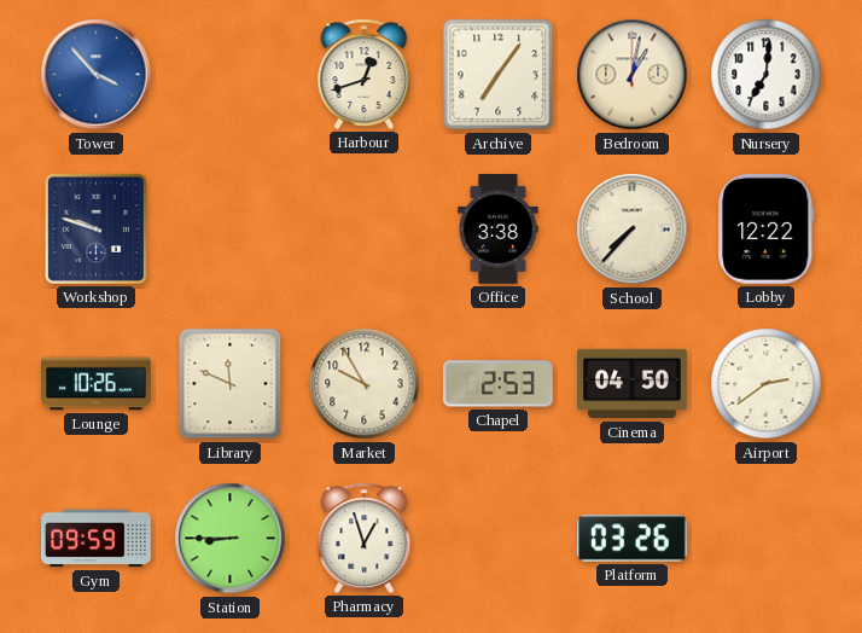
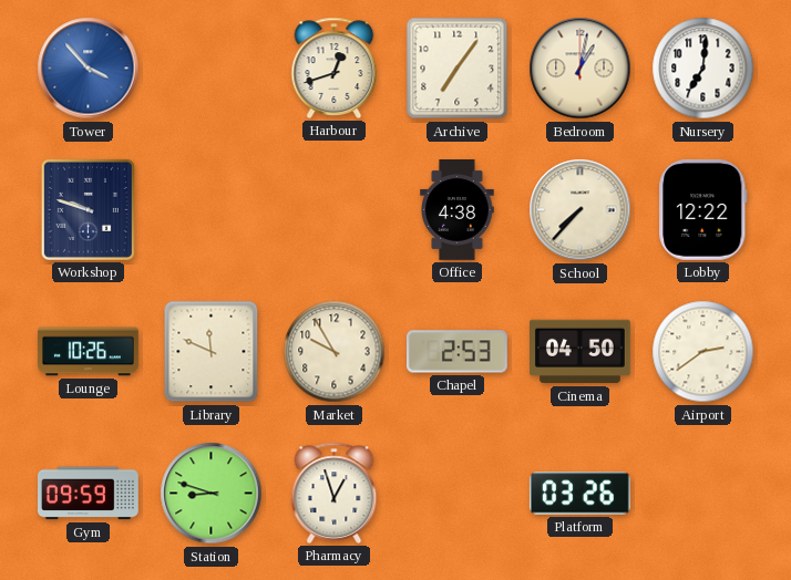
Office: 3:38 -> 4:38
Station: 8:45 -> 8:48
